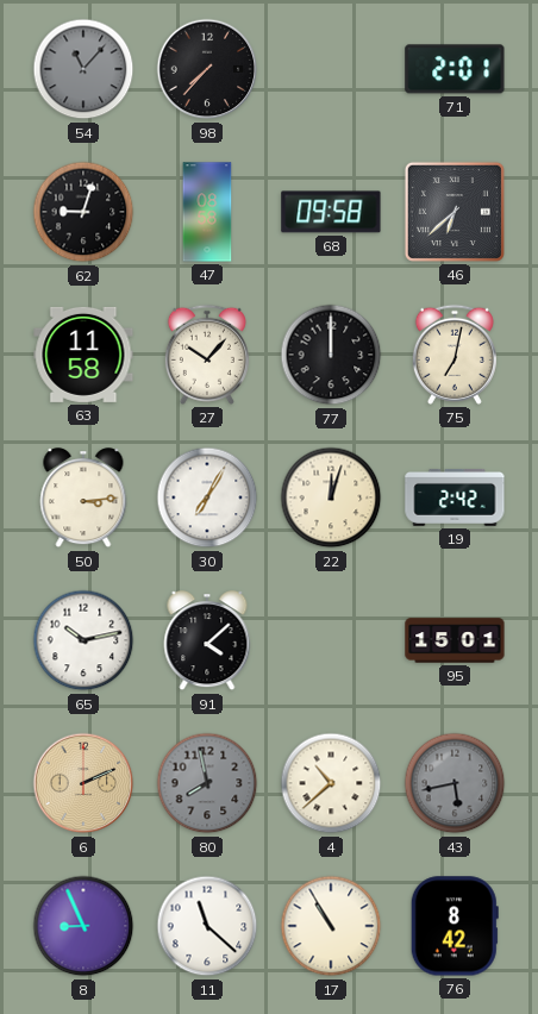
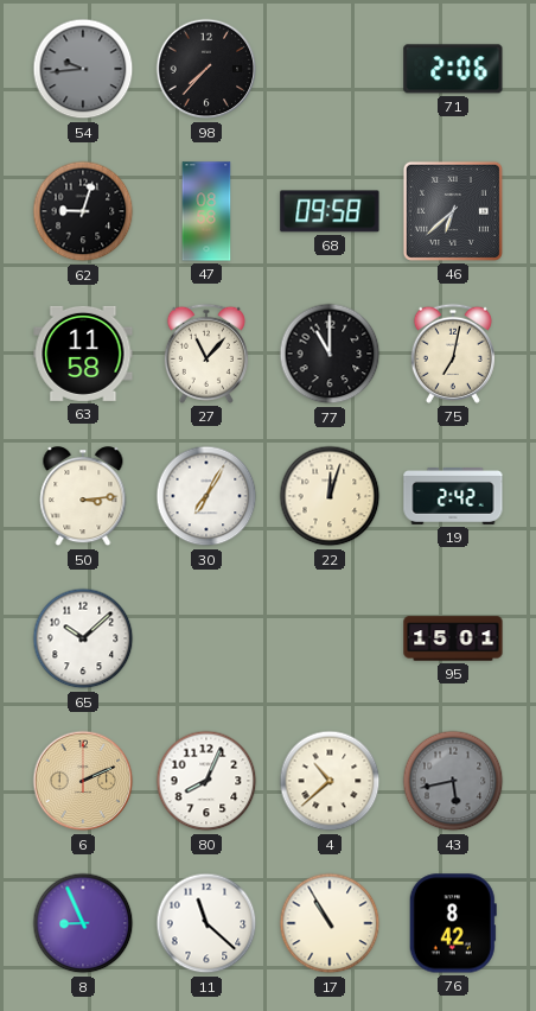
54: 11:07 -> 9:44
71: 2:01 -> 2:06
27: 10:07 -> 11:07
77: 12:00 -> 11:00
65: 10:13 -> 10:08
91: 4:08 -> none
80: 7:58 -> 8:04
80 dial: grey -> white
